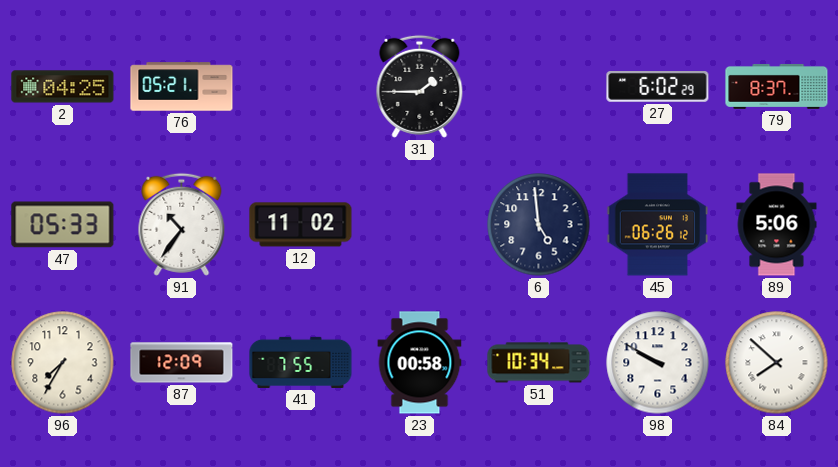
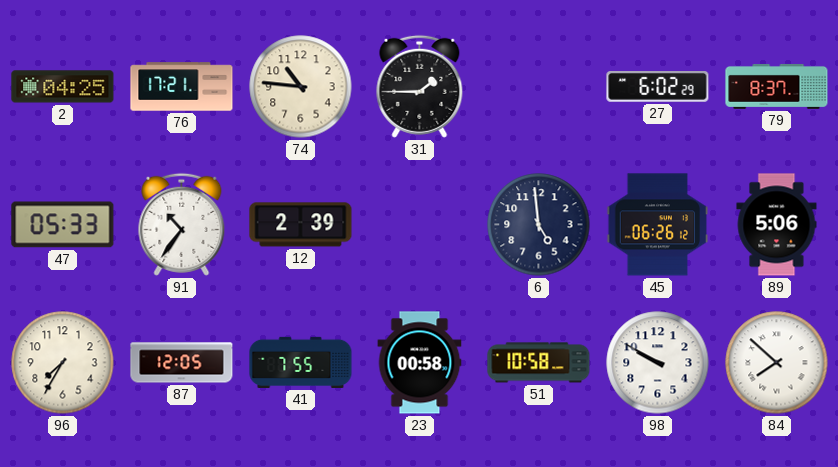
76: 05:21 -> 17:21
74: none -> 10:46
12: 11:02 -> 2:39
87: 12:09 -> 12:05
51: 10:34 -> 10:58
